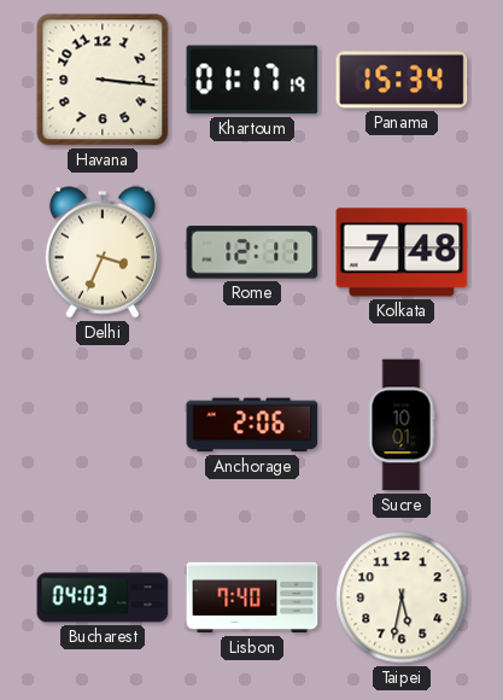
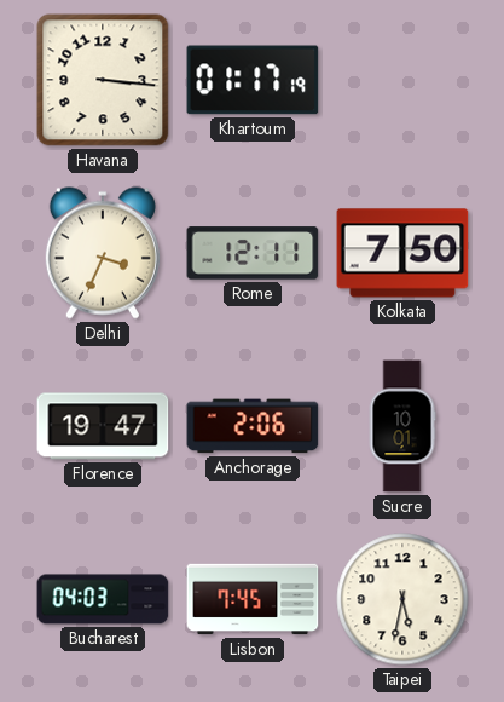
Panama: 15:34 -> none
Kolkata: 7:48 -> 7:50
Florence: none -> 19:47
Lisbon: 7:40 -> 7:45
